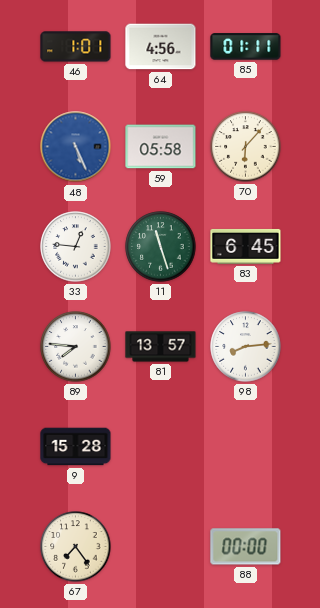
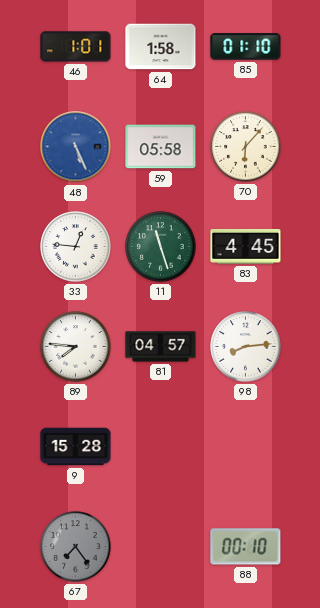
64: 4:56 -> 1:58
85: 01:11 -> 01:10
83: 6:45 -> 4:45
81: 13:57 -> 04:57
67 dial: cream -> grey
88: 00:00 -> 00:10
